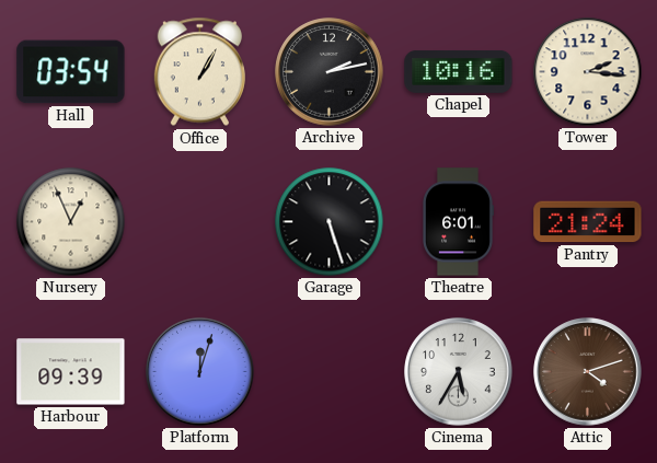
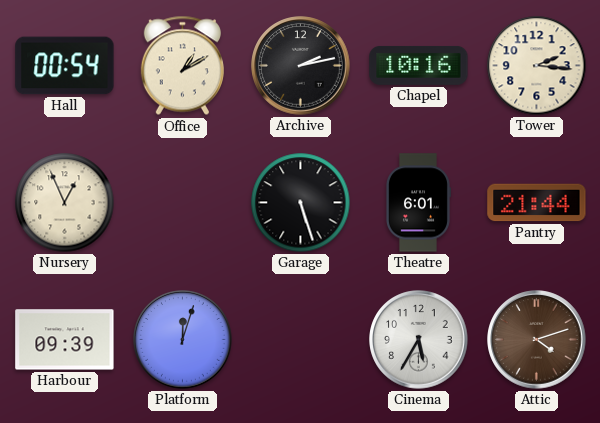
Hall: 03:54 -> 00:54
Office: 1:05 -> 1:10
Pantry: 21:24 -> 21:44
